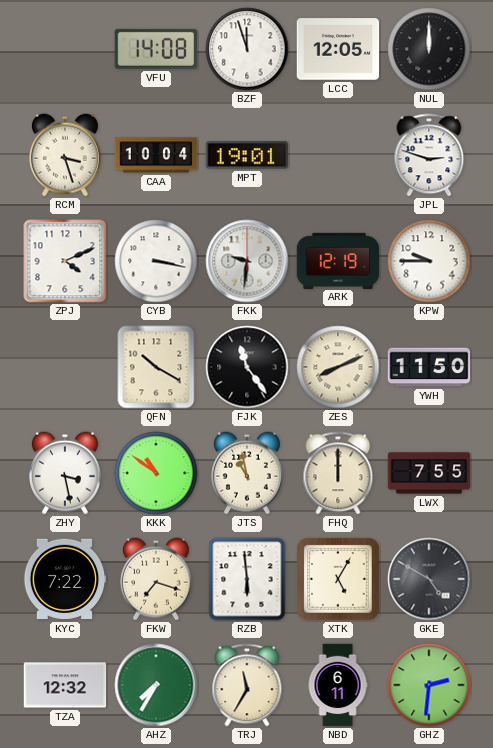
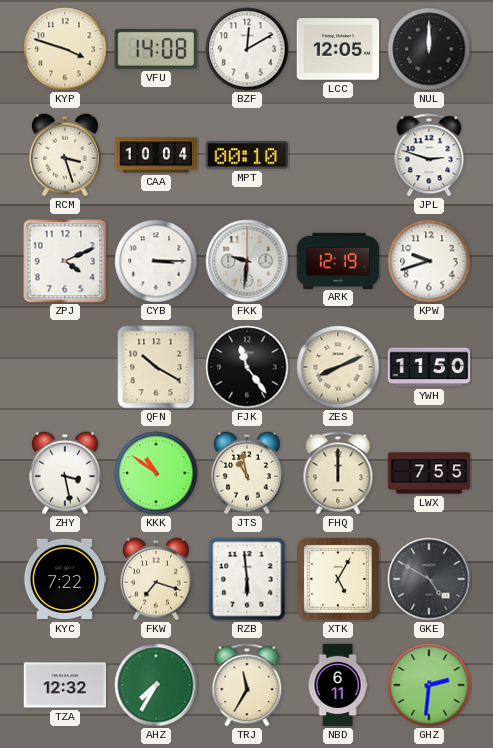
KYP: none -> 3:48
BZF: 11:57 -> 12:10
MPT: 19:01 -> 00:10
CYB: 3:17 -> 3:15
KPW: 9:45 -> 9:42
